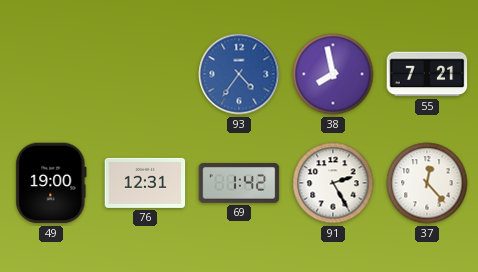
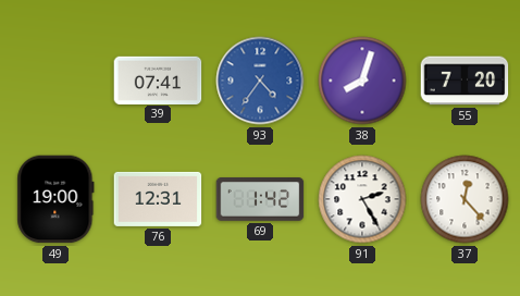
39: none -> 07:41
38: 7:58 -> 8:03
55: 7:21 -> 7:20
